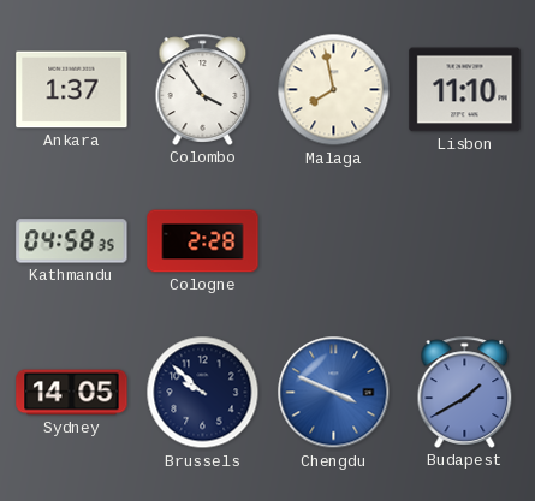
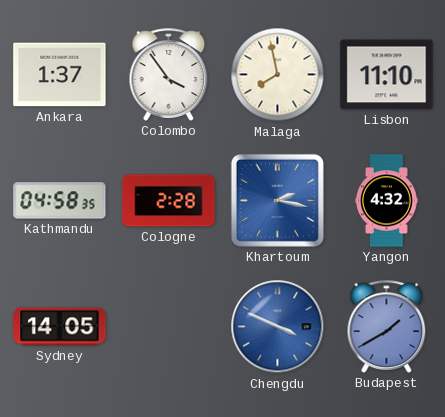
Khartoum: none -> 2:17
Yangon: none -> 4:32
Brussels: 9:52 -> none
